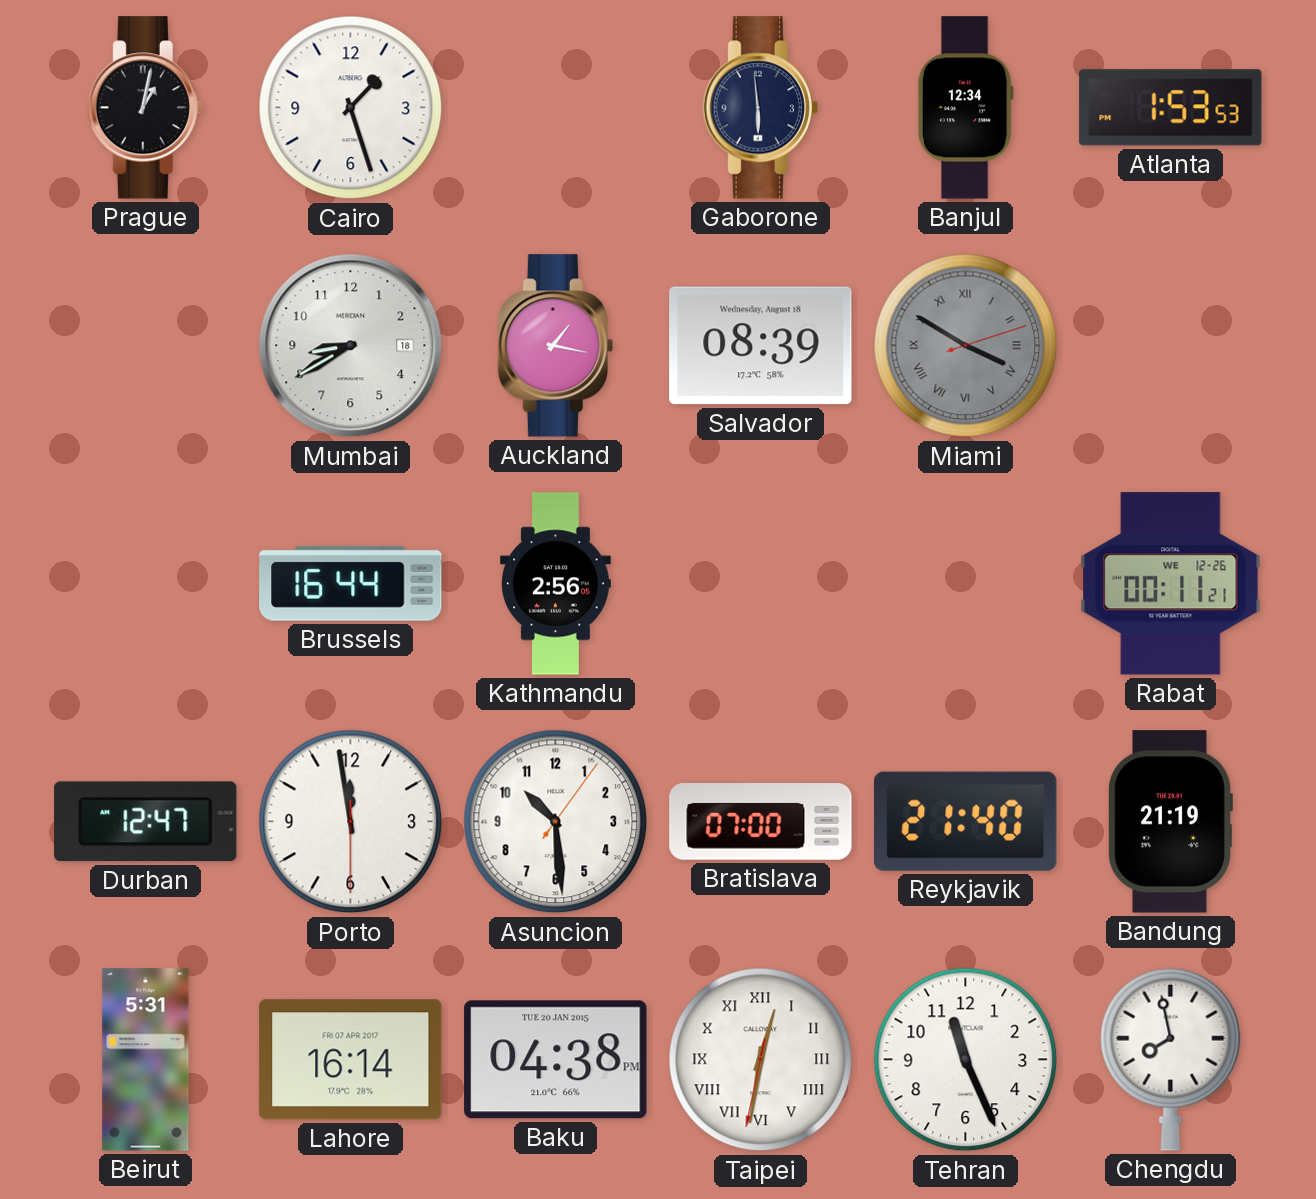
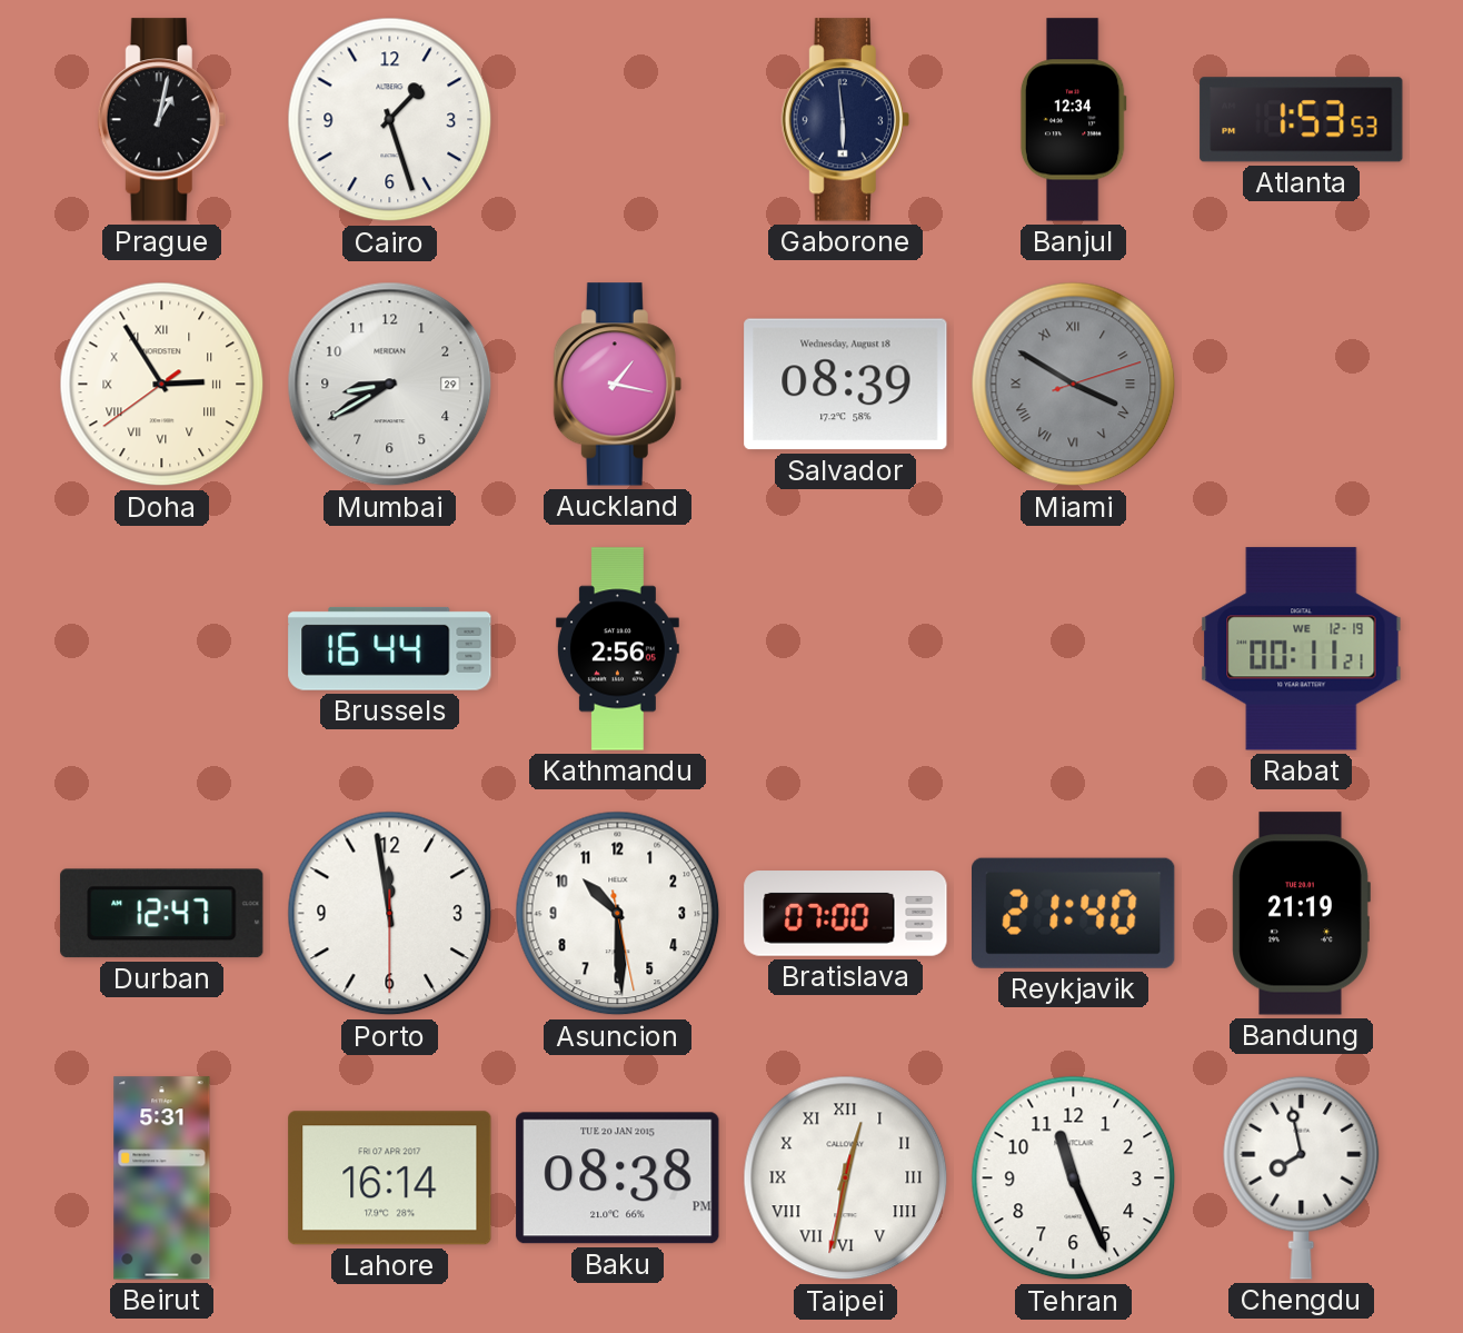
Doha: none -> 2:54
Mumbai date: 18 -> 29
Rabat date: WE 12-26 -> WE 12-19
Asuncion: 10:29:06 -> 10:29:28
Baku: 04:38 -> 08:38
